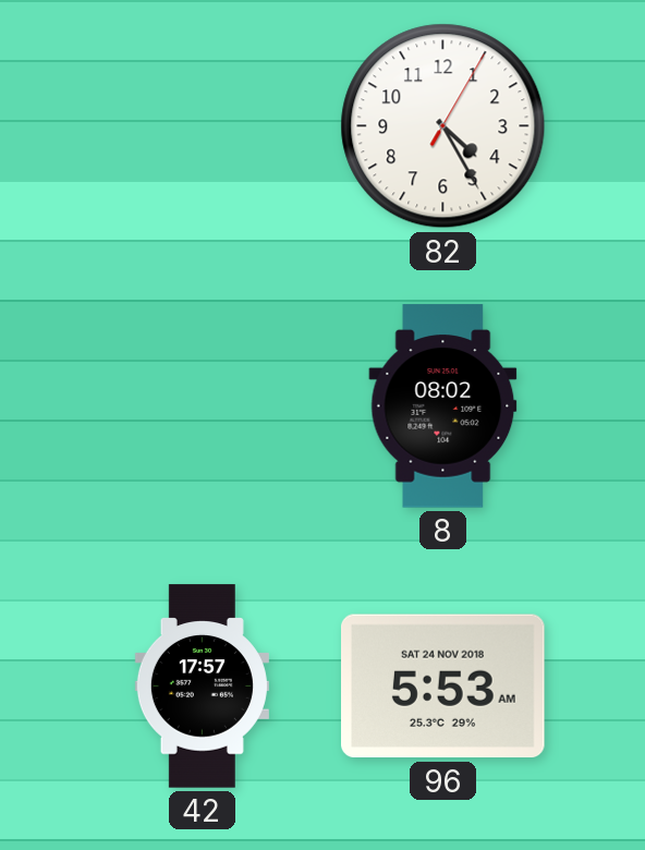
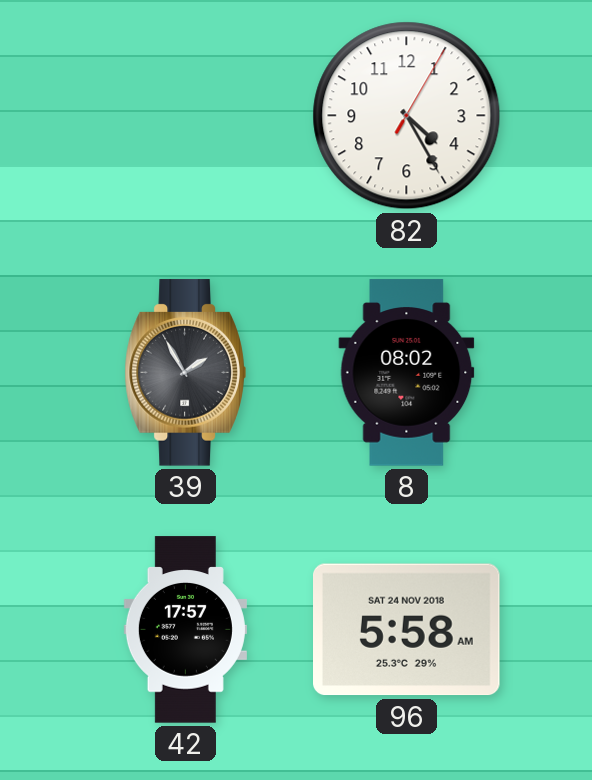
39: none -> 1:55
96: 5:53 -> 5:58
